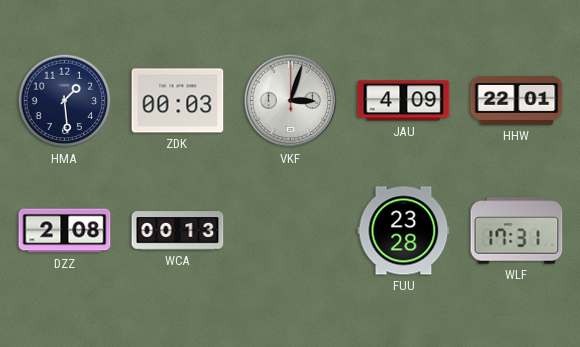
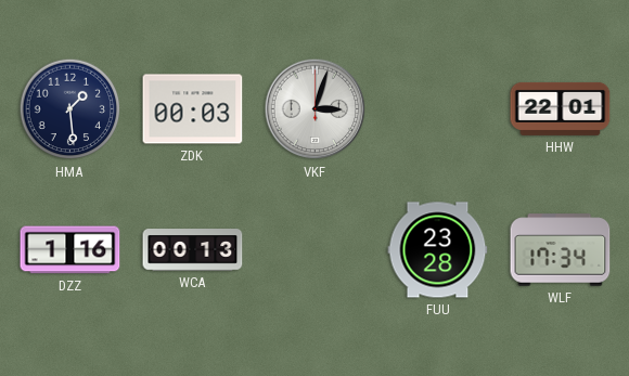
JAU: 4:09 -> none
DZZ: 2:08 -> 1:16
WLF: 17:31 -> 17:34
